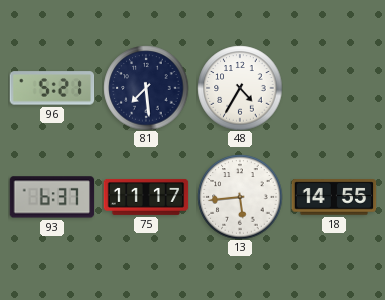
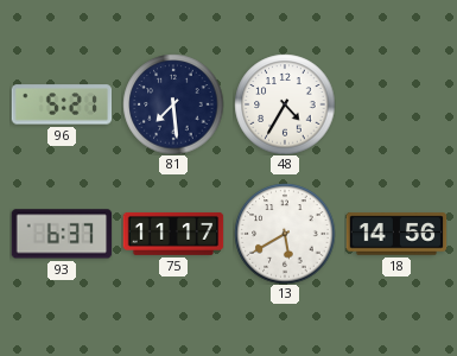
13: 5:44 -> 5:40
18: 14:55 -> 14:56
